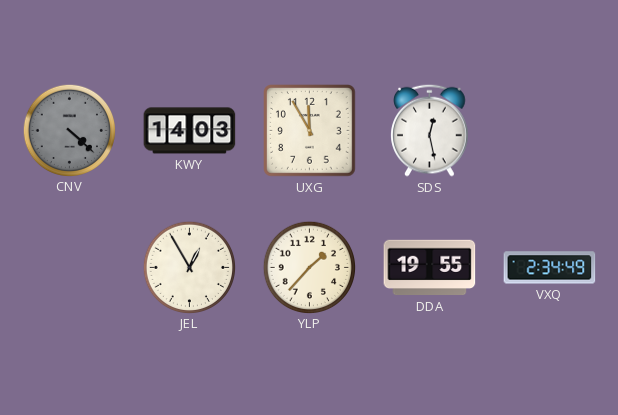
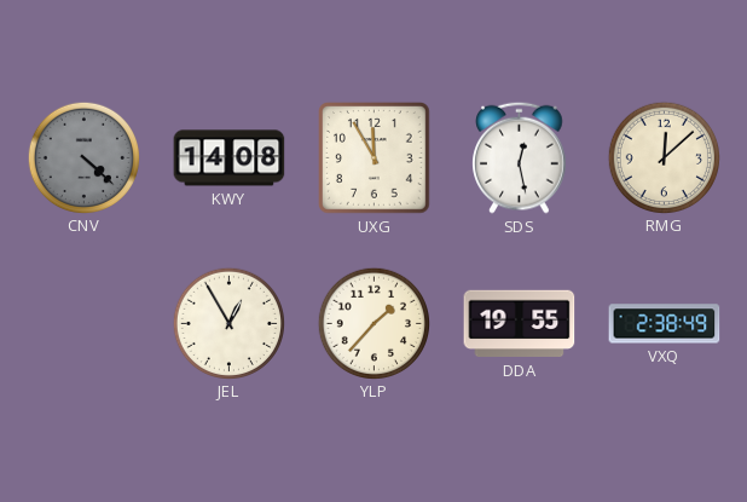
KWY: 14:03 -> 14:08
RMG: none -> 12:08
VXQ: 2:34 -> 2:38
